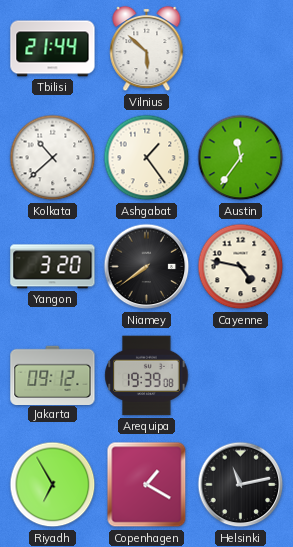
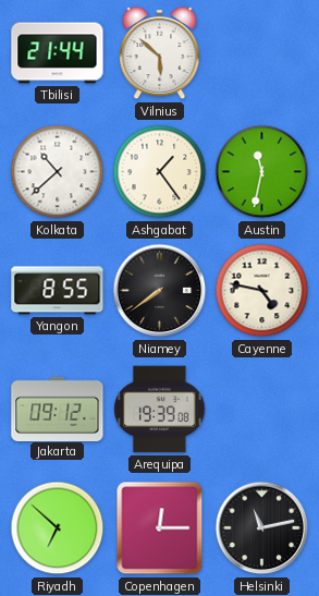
Austin: 11:36 -> 11:32
Yangon: 3:20 -> 8:55
Riyadh: 6:55 -> 6:52
Copenhagen: 1:20 -> 12:15
